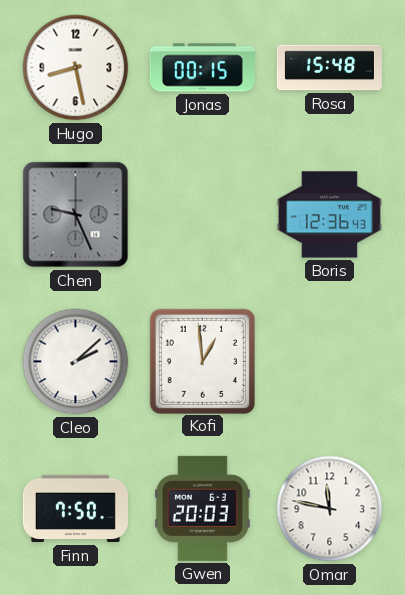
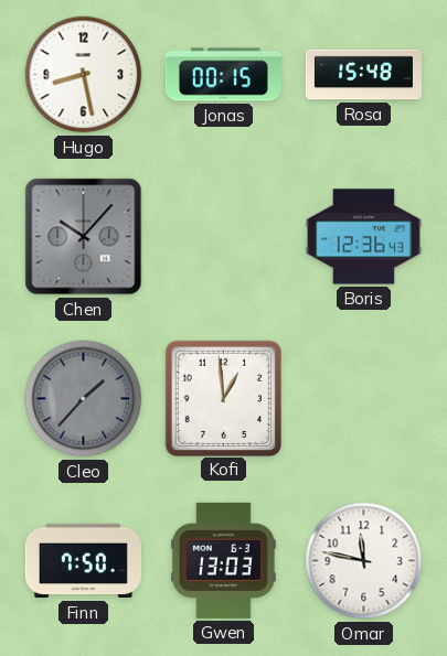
Chen: 9:26 -> 10:07
Cleo: 2:08 -> 1:37
Cleo dial: white -> grey
Gwen: 20:03 -> 13:03
